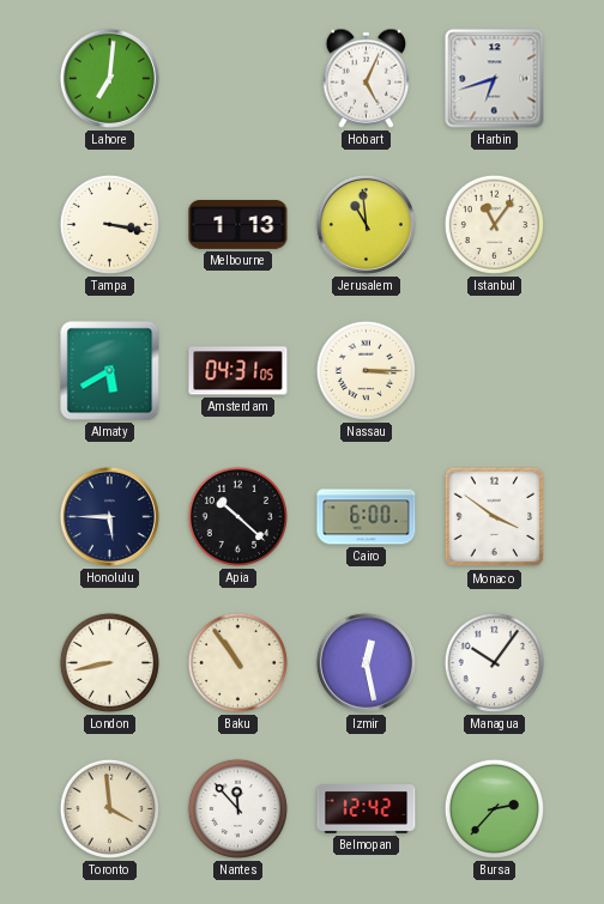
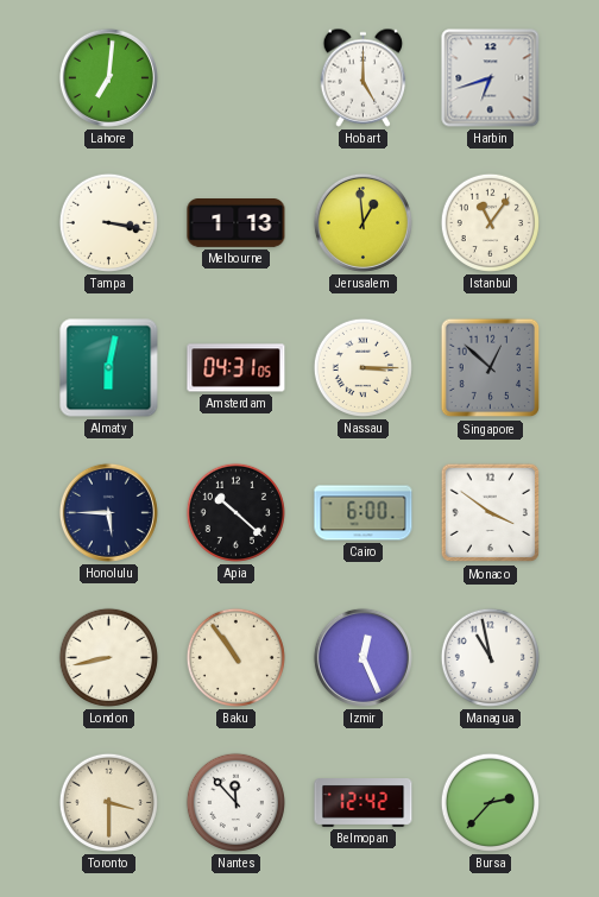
Hobart: 5:04 -> 5:00
Jerusalem: 10:59 -> 12:59
Almaty: 5:40 -> 6:02
Singapore: none -> 12:52
Izmir: 12:28 -> 12:26
Managua: 10:06 -> 10:58
Toronto: 3:59 -> 3:30
